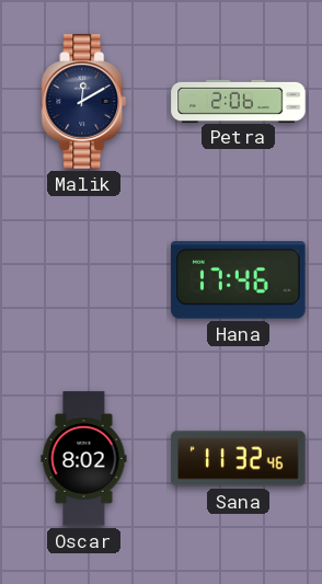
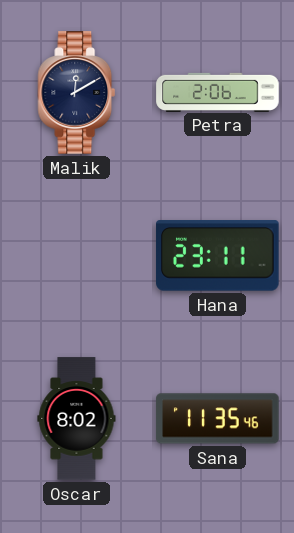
Hana: 17:46 -> 23:11
Sana: 11:32 -> 11:35
